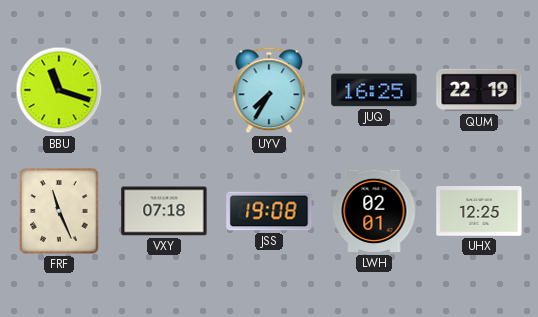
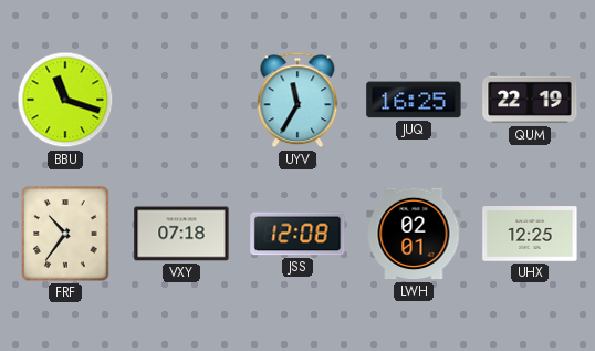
UYV: 7:35 -> 11:35
FRF: 11:26 -> 10:36
JSS: 19:08 -> 12:08
